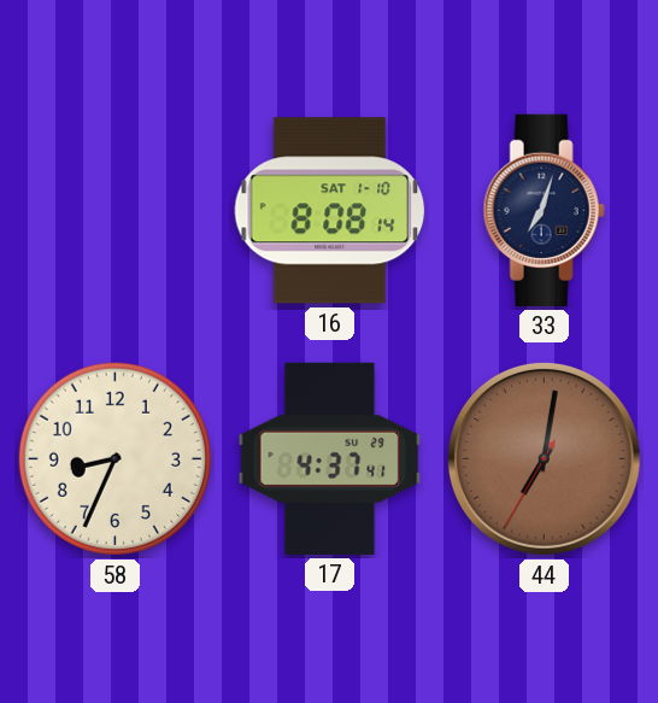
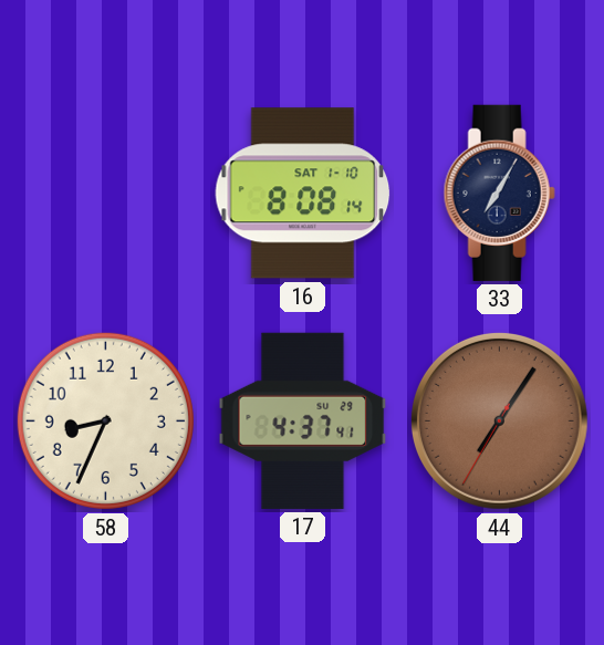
33: 7:03 -> 7:05
44: 7:01 -> 7:05
